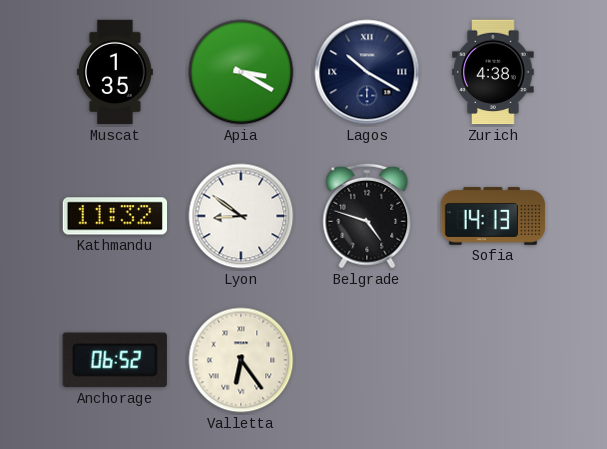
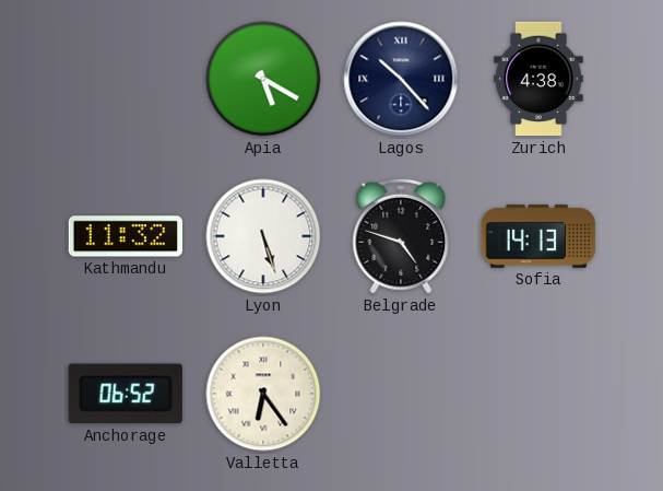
Muscat: 1:35 -> none
Apia: 3:20 -> 5:20
Lagos: 10:20 -> 10:23
Lyon: 8:51 -> 5:27
